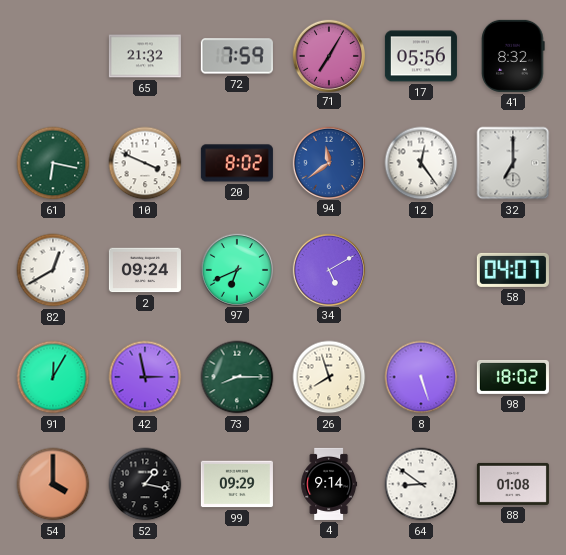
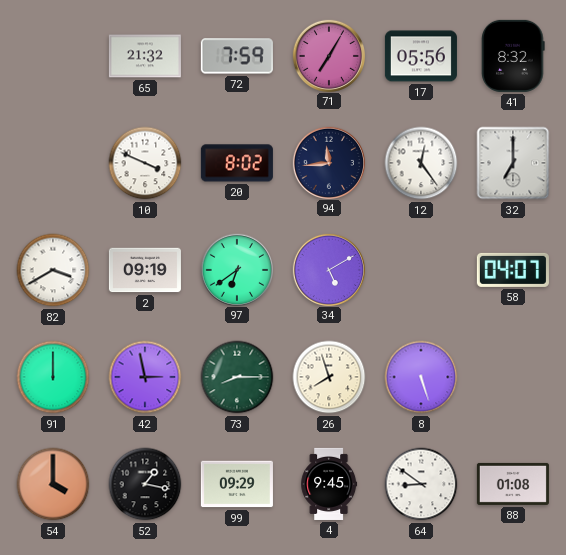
61: 6:17 -> none
94: 11:39 -> 11:44
94 dial: blue -> navy
82: 12:40 -> 3:40
2: 09:24 -> 09:19
97: 6:41 -> 6:39
91: 12:05 -> 12:00
98: 18:02 -> none
4: 9:14 -> 9:45
